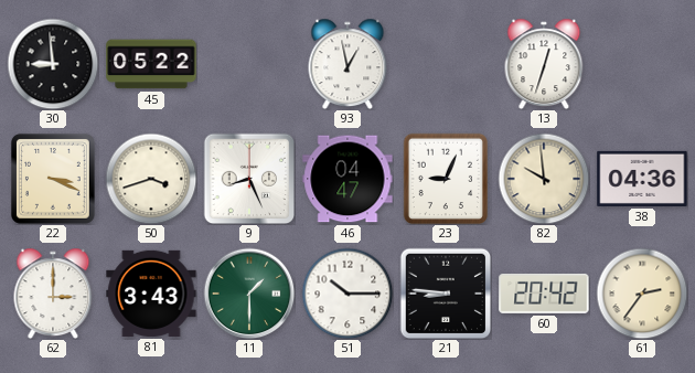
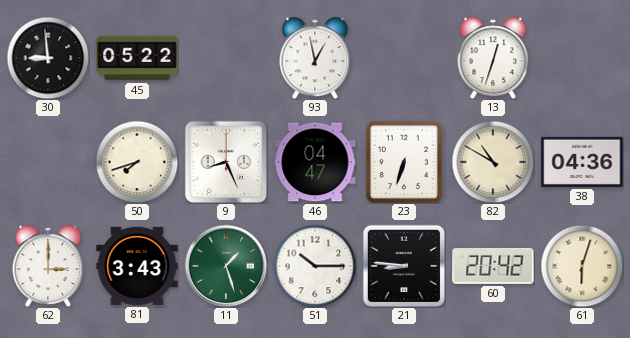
22: 3:19 -> none
50: 3:42 -> 7:42
23: 9:04 -> 6:33
82: 9:59 -> 10:50
11: 1:30 -> 1:27
61: 2:36 -> 6:03
